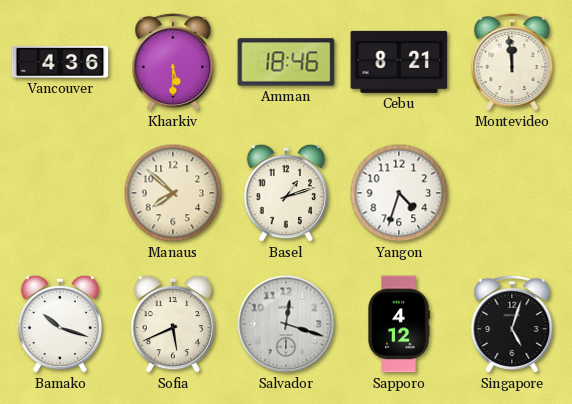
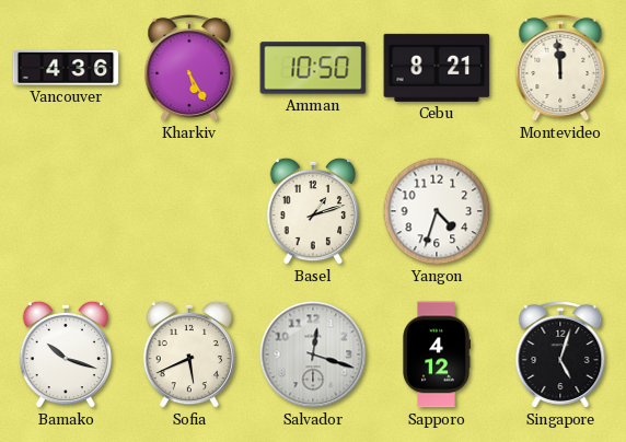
Kharkiv: 5:30 -> 5:25
Amman: 18:46 -> 10:50
Manaus: 7:52 -> none
